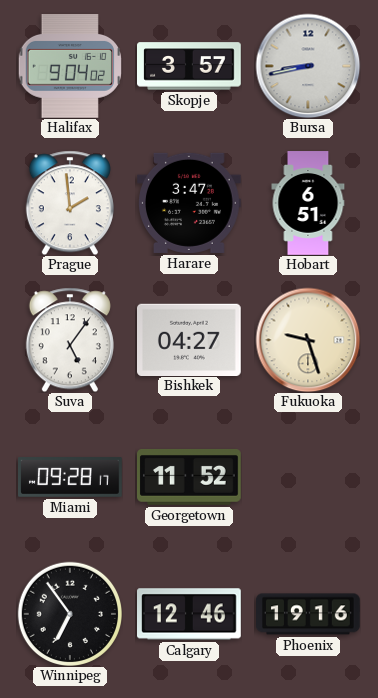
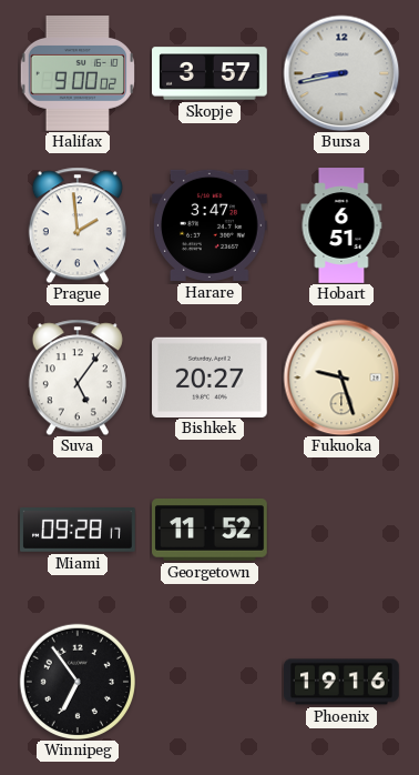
Halifax: 9:04 -> 9:00
Bishkek: 04:27 -> 20:27
Calgary: 12:46 -> none
